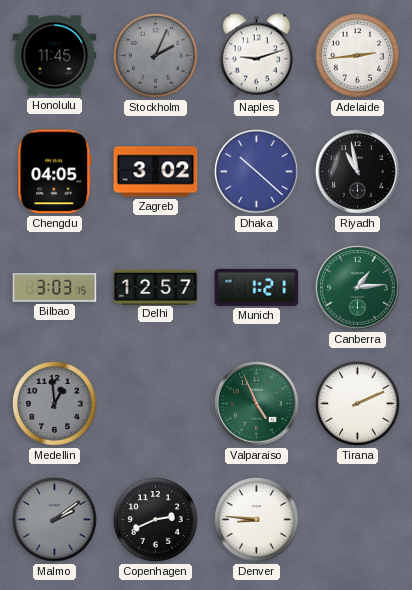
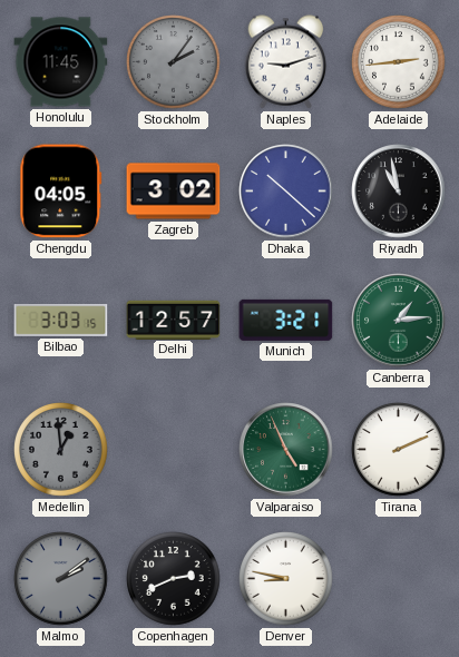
Stockholm: 2:04 -> 2:06
Munich: 1:21 -> 3:21
Denver: 8:46 -> 8:47
